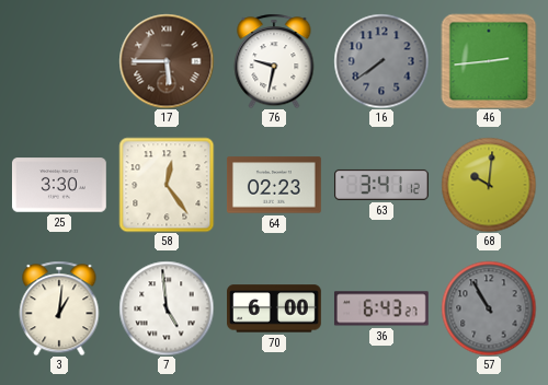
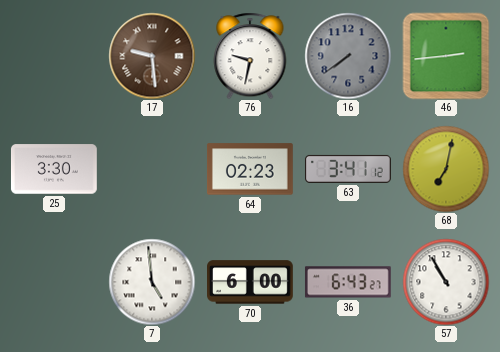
17: 5:45 -> 9:29
58: 12:24 -> none
68: 10:01 -> 7:02
3: 1:01 -> none
57 dial: grey -> white
